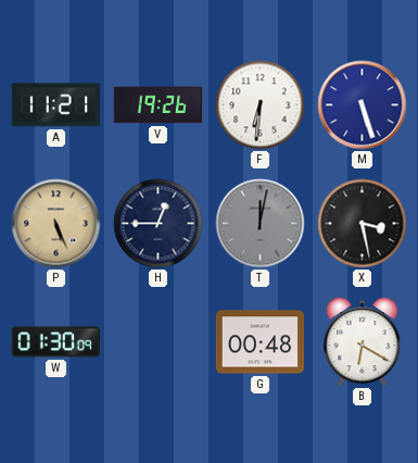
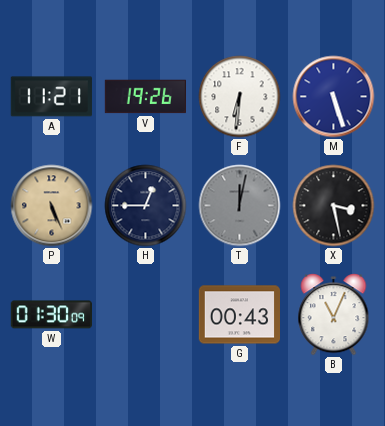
G: 00:48 -> 00:43
B: 6:20 -> 11:04
